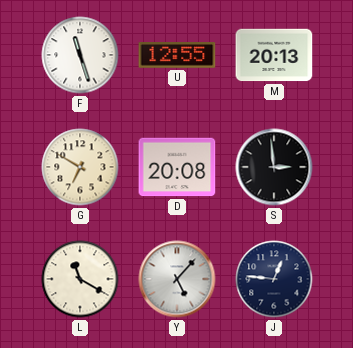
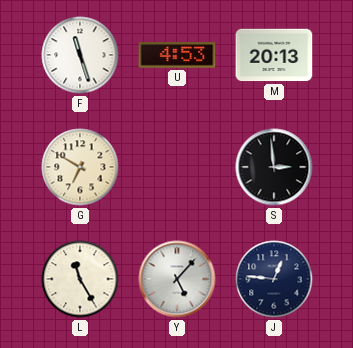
U: 12:55 -> 4:53
D: 20:08 -> none
L: 11:20 -> 11:25
